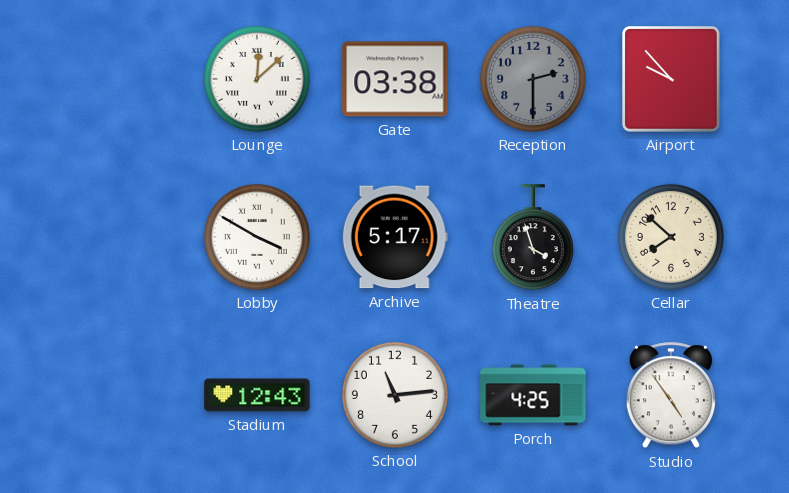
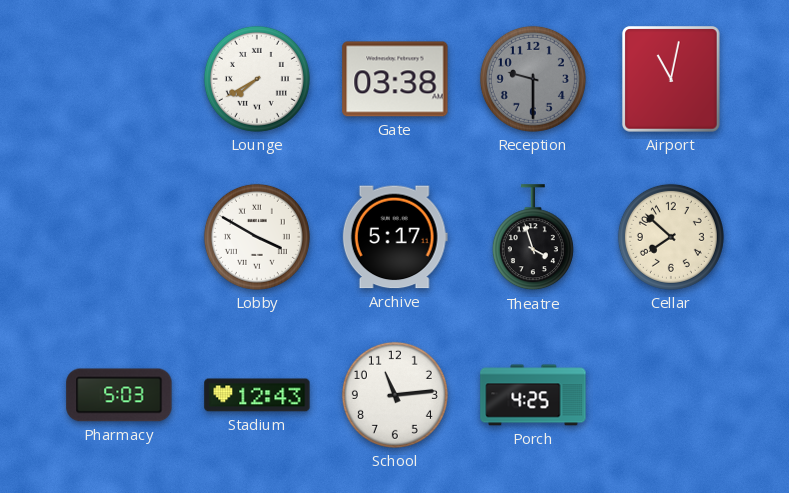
Lounge: 12:08 -> 7:40
Reception: 2:30 -> 9:30
Airport: 9:53 -> 11:02
Pharmacy: none -> 5:03
Studio: 4:54 -> none
